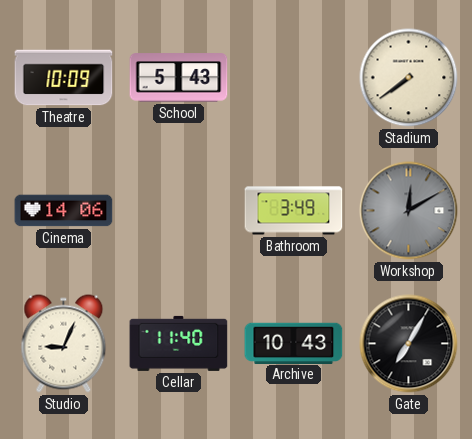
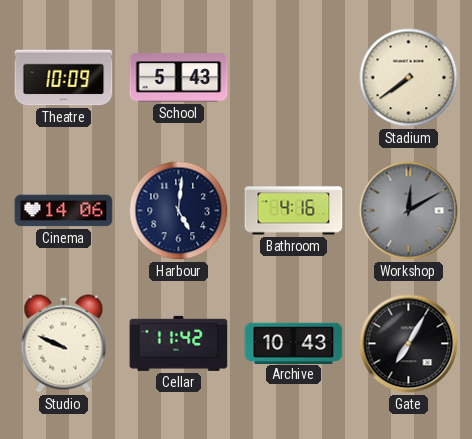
Harbour: none -> 5:01
Bathroom: 3:49 -> 4:16
Studio: 9:04 -> 9:49
Cellar: 11:40 -> 11:42
